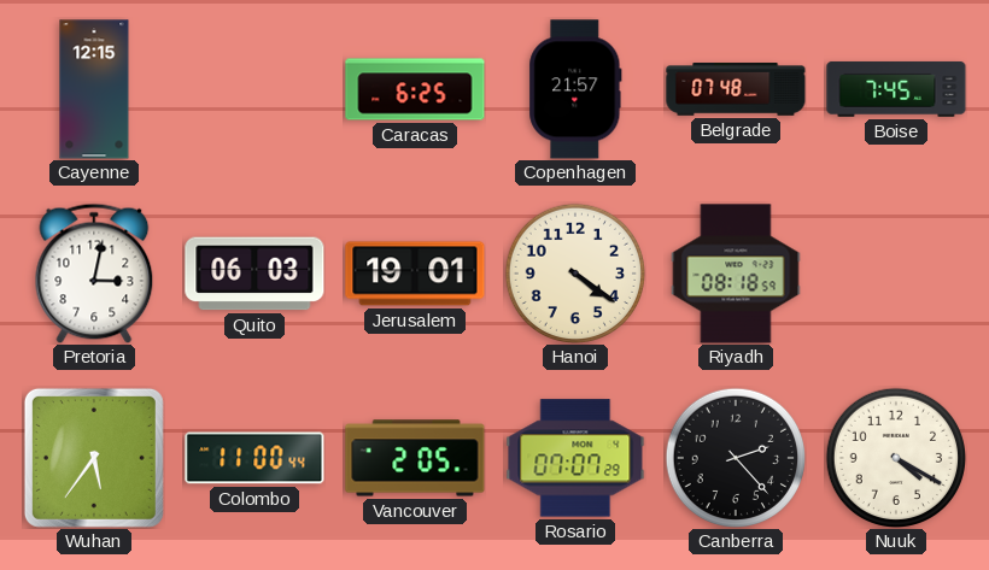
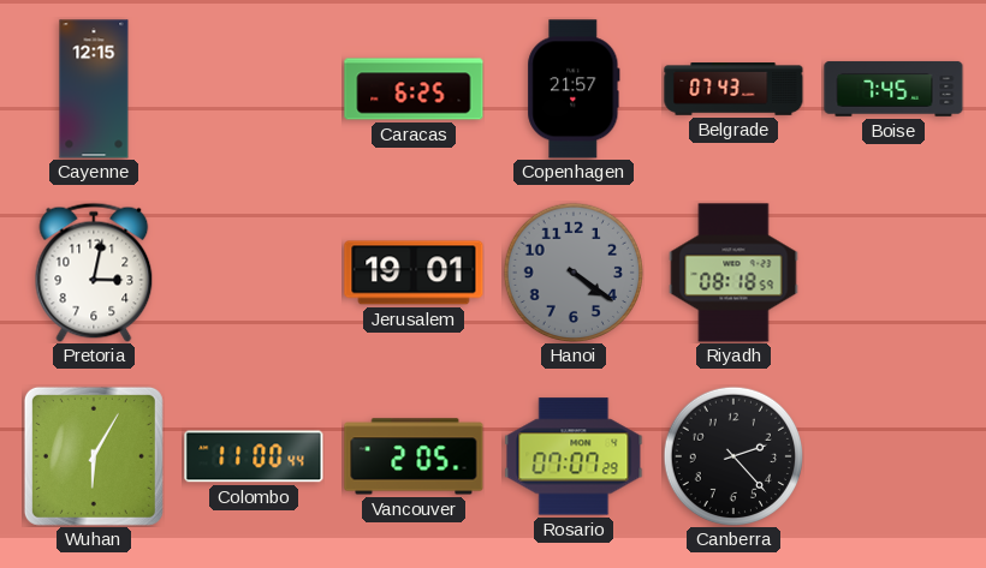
Belgrade: 07:48 -> 07:43
Quito: 06:03 -> none
Hanoi dial: cream -> grey
Wuhan: 5:36 -> 6:05
Nuuk: 4:20 -> none
